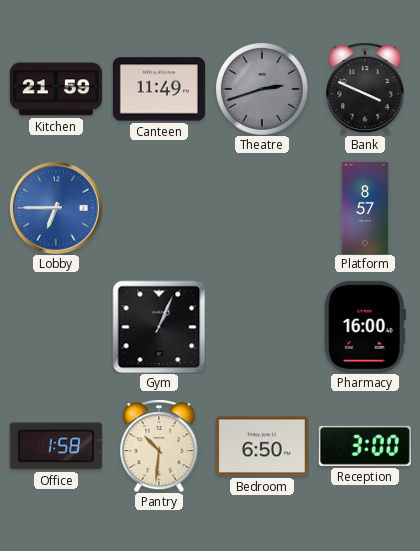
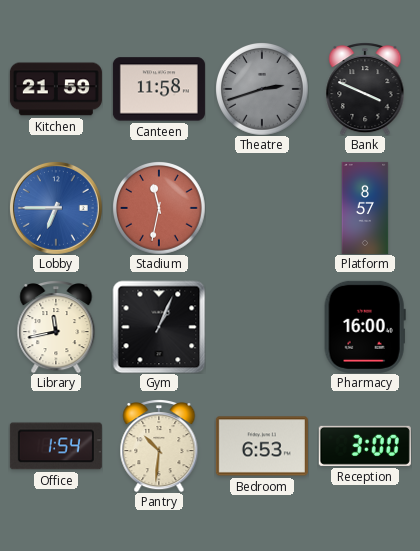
Canteen: 11:49 -> 11:58
Stadium: none -> 11:32
Library: none -> 11:43
Office: 1:58 -> 1:54
Bedroom: 6:50 -> 6:53
